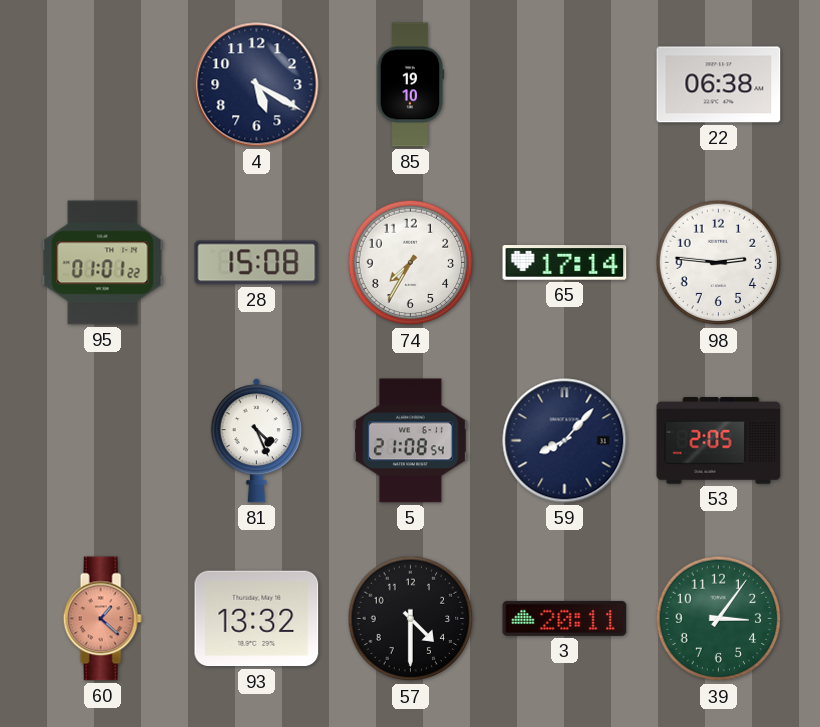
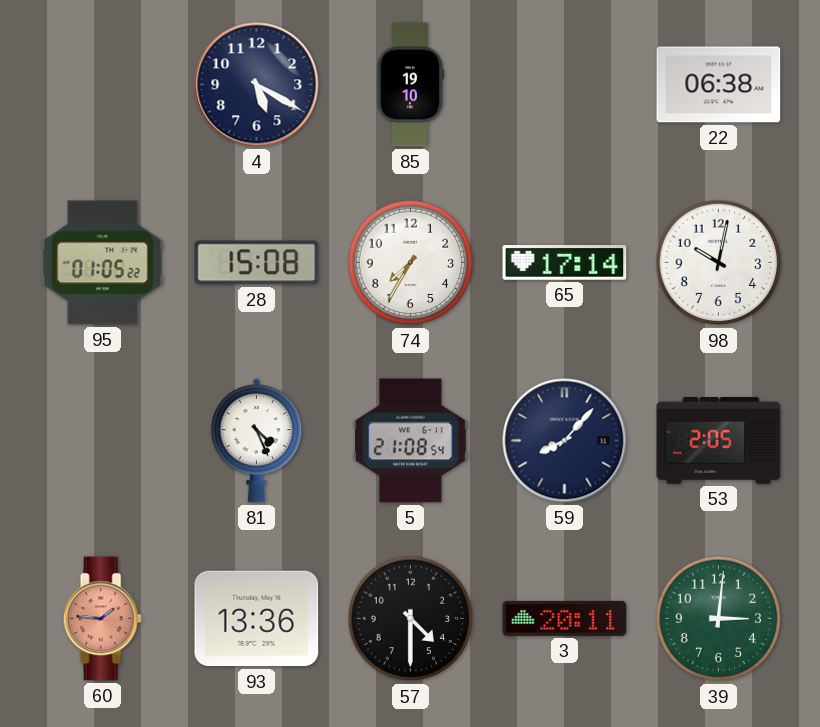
95: 01:01 -> 01:05
98: 2:46 -> 10:02
60: 1:22 -> 1:46
93: 13:32 -> 13:36
39: 3:06 -> 3:01
